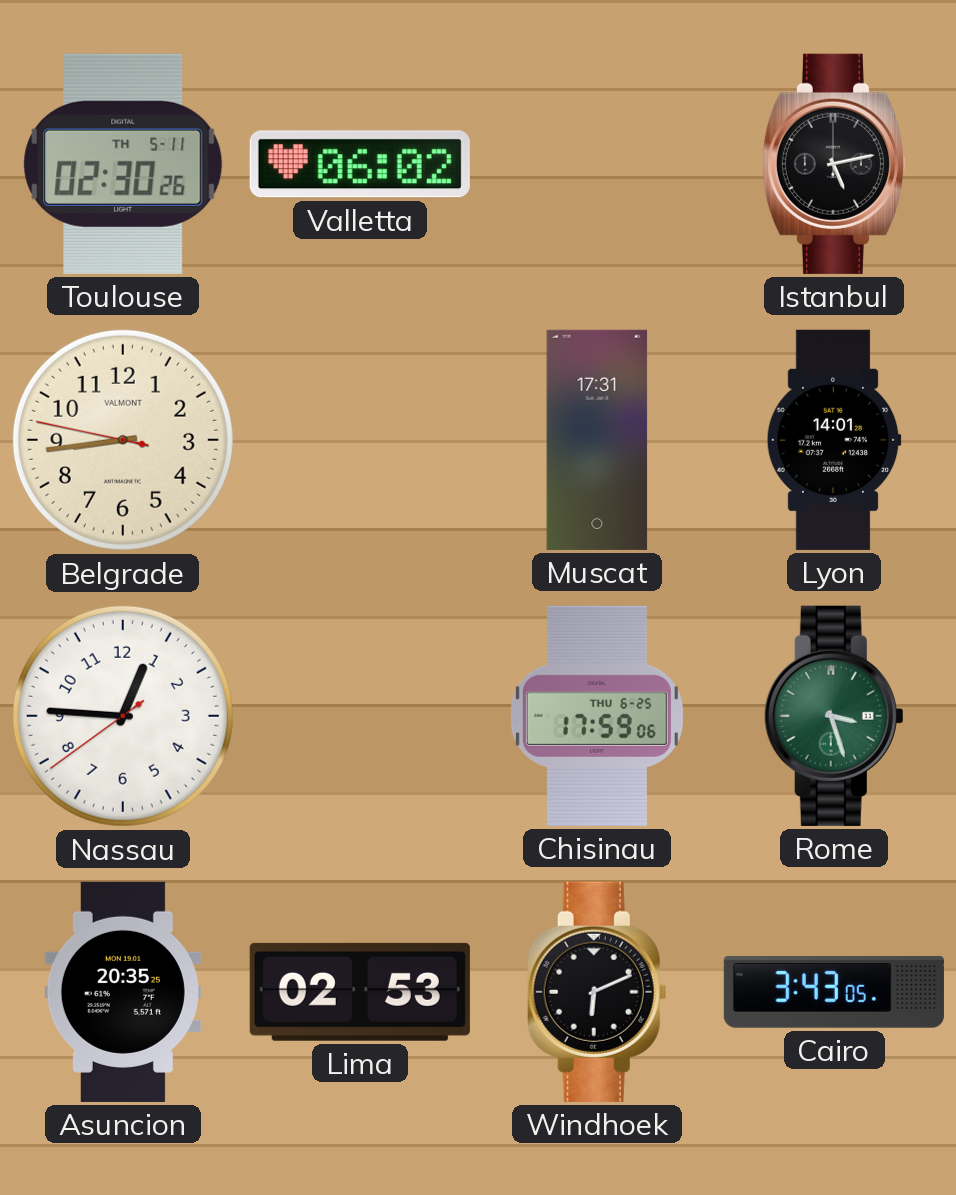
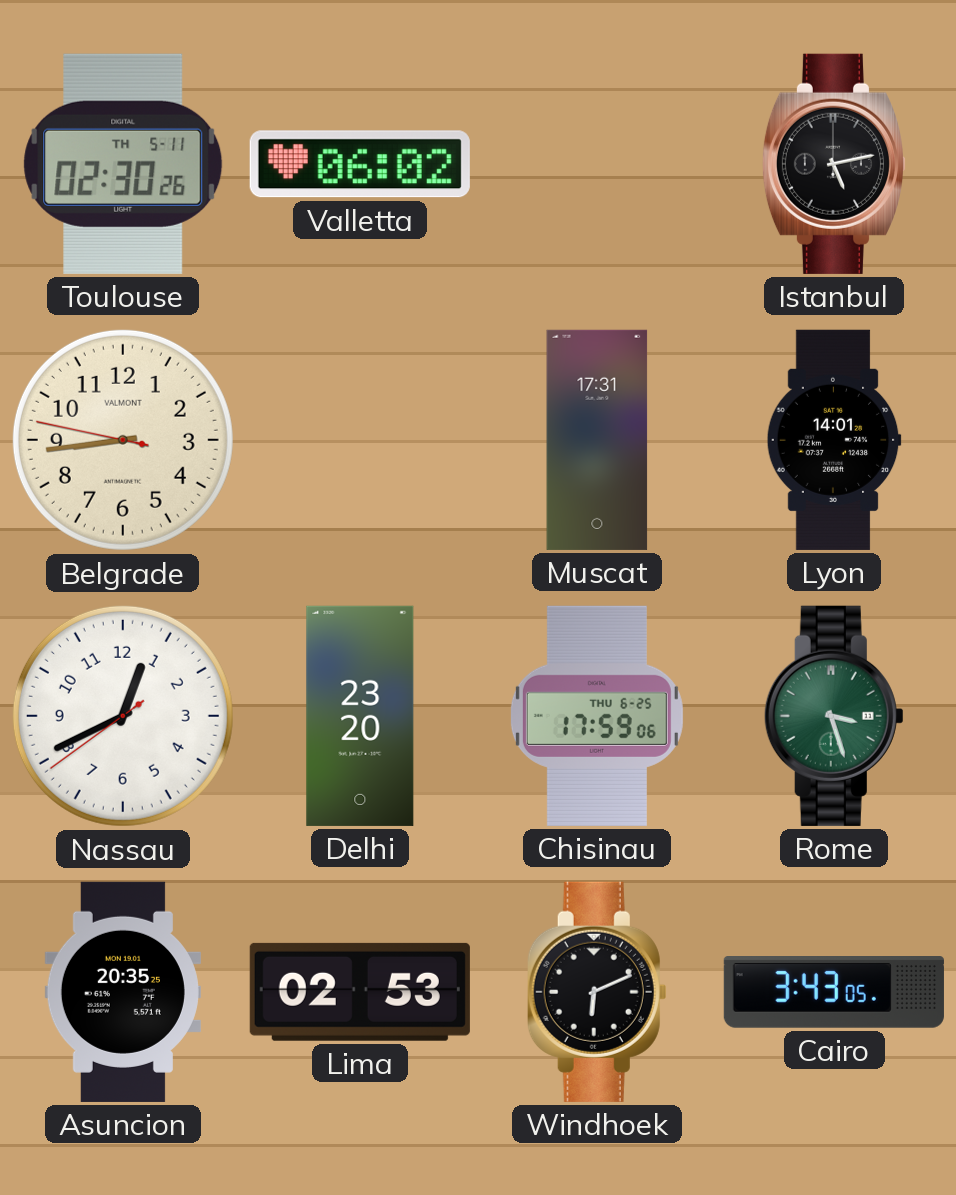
Nassau: 12:45 -> 12:40
Delhi: none -> 23:20
